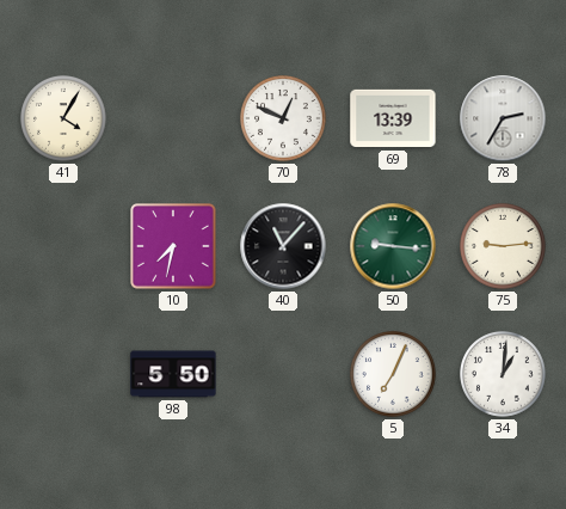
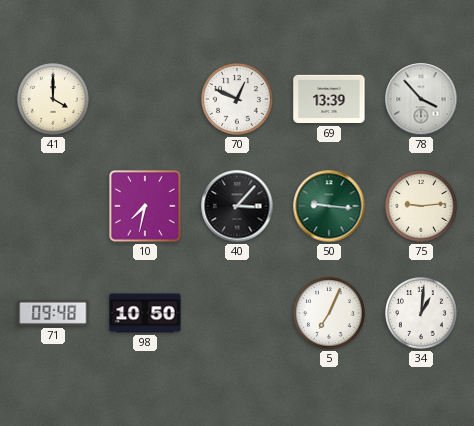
41: 4:05 -> 4:00
78: 2:35 -> 3:53
40: 11:07 -> 3:07
71: none -> 09:48
98: 5:50 -> 10:50
